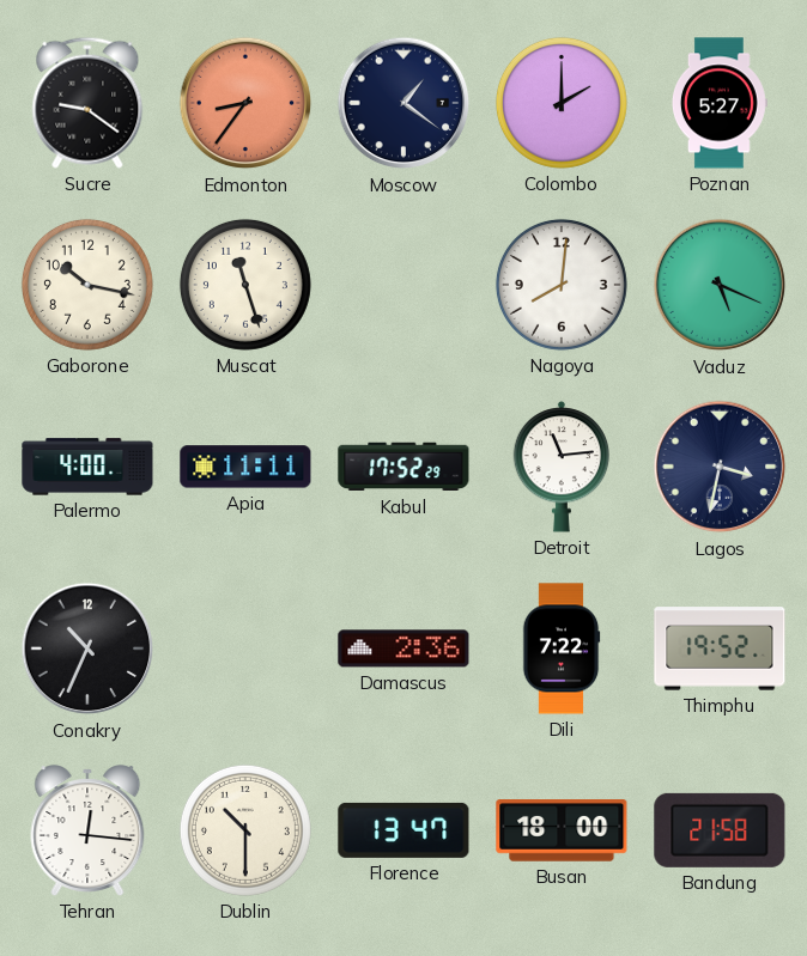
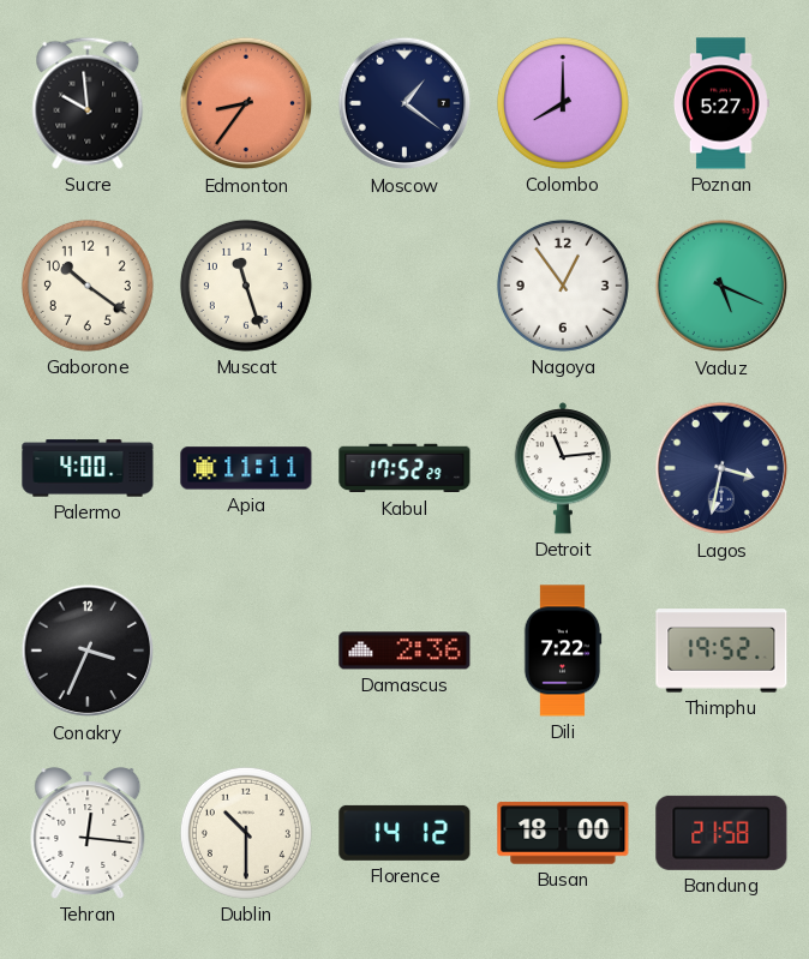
Sucre: 9:21 -> 9:59
Colombo: 2:00 -> 8:00
Gaborone: 10:17 -> 10:21
Nagoya: 8:01 -> 12:54
Conakry: 10:34 -> 3:34
Florence: 13:47 -> 14:12
